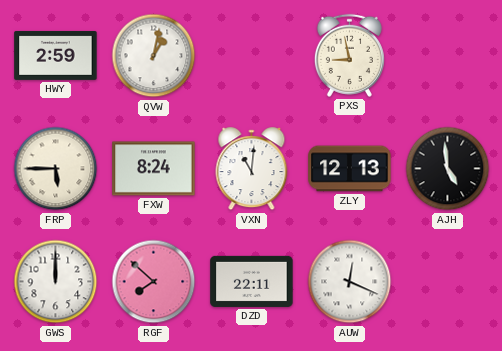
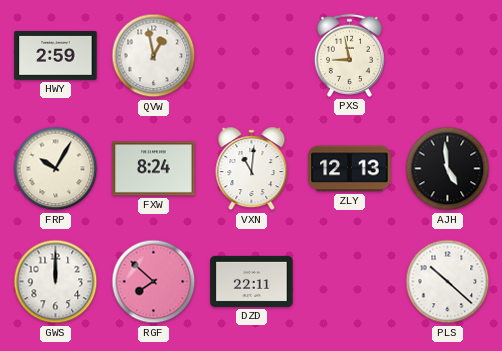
QVW: 1:02 -> 12:58
FRP: 5:45 -> 10:05
AUW: 12:19 -> none
PLS: none -> 10:22
